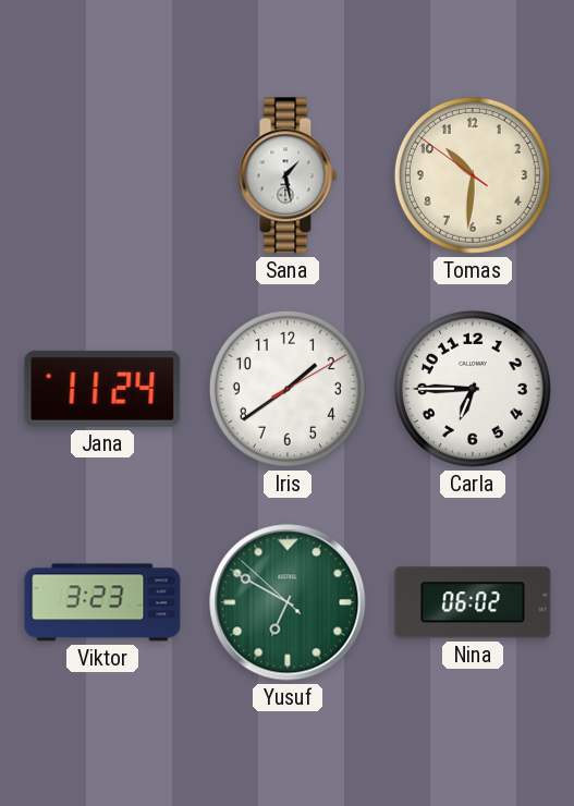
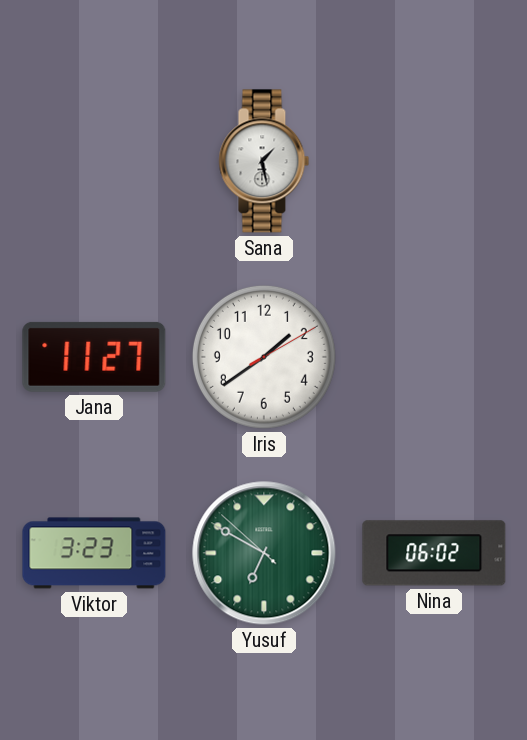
Tomas: 10:30 -> none
Jana: 11:24 -> 11:27
Carla: 6:45 -> none
